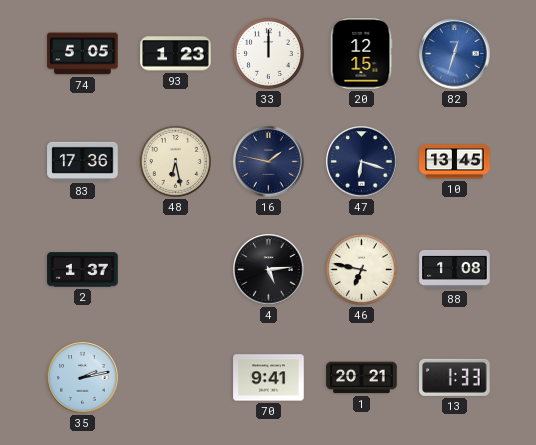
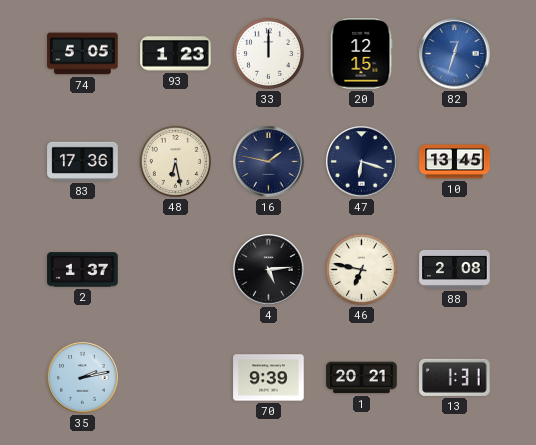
88: 1:08 -> 2:08
70: 9:41 -> 9:39
13: 1:33 -> 1:31
